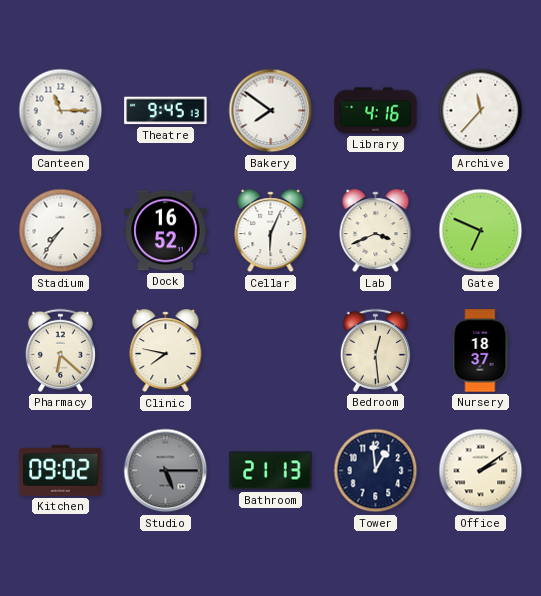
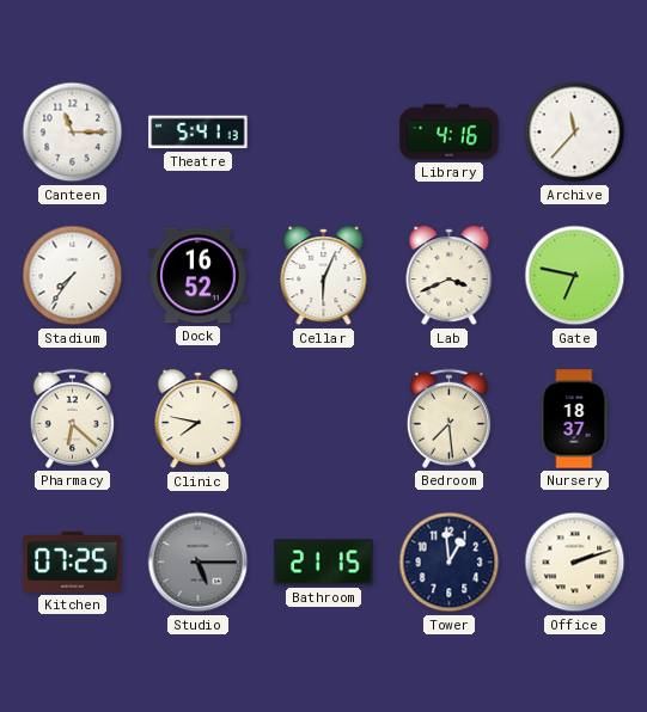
Theatre: 9:45 -> 5:41
Bakery: 7:51 -> none
Gate: 6:49 -> 6:47
Bedroom: 12:29 -> 7:29
Kitchen: 09:02 -> 07:25
Bathroom: 21:13 -> 21:15
Office: 2:09 -> 2:12
